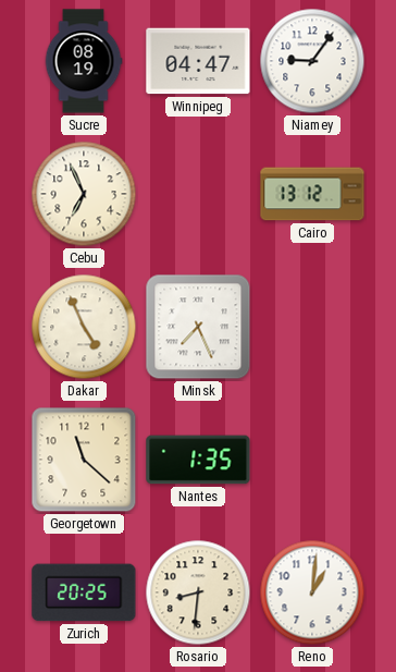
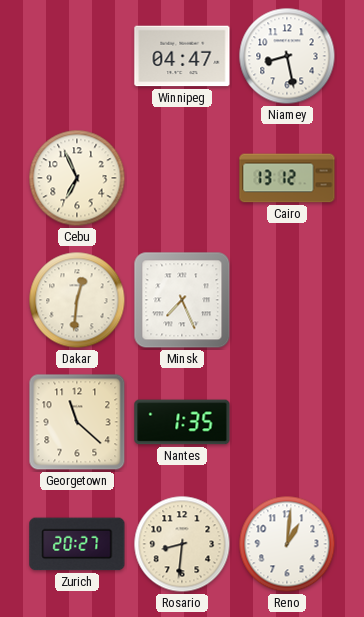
Sucre: 08:19 -> none
Niamey: 9:06 -> 8:28
Dakar: 4:56 -> 12:31
Zurich: 20:25 -> 20:27
